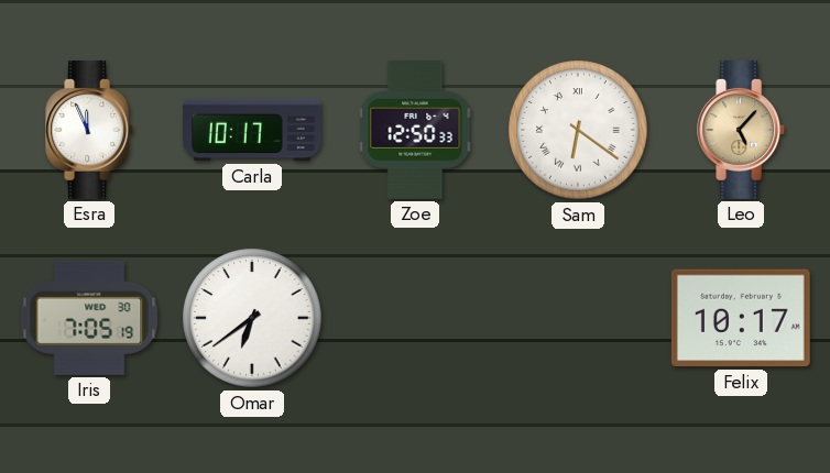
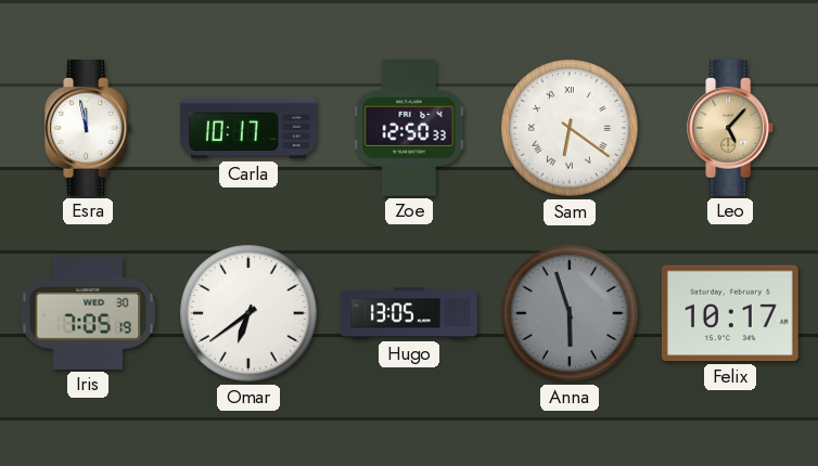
Esra: 11:56 -> 11:58
Hugo: none -> 13:05
Anna: none -> 5:57
